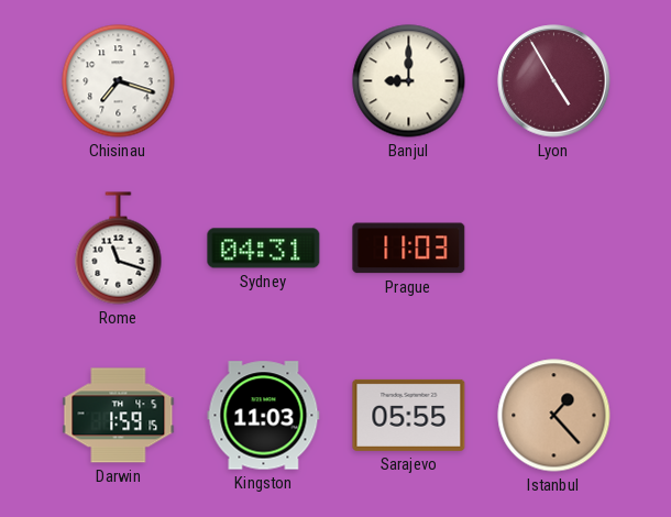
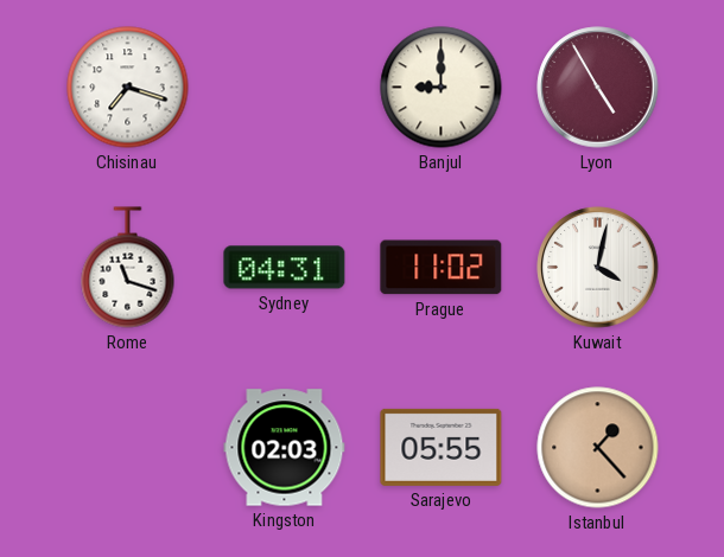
Prague: 11:03 -> 11:02
Kuwait: none -> 4:02
Darwin: 1:59 -> none
Kingston: 11:03 -> 02:03
